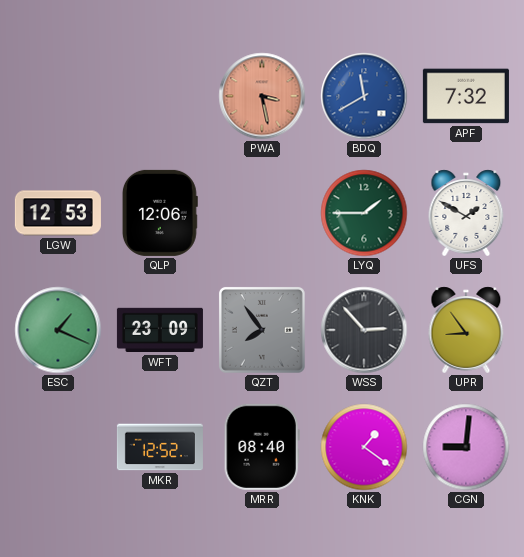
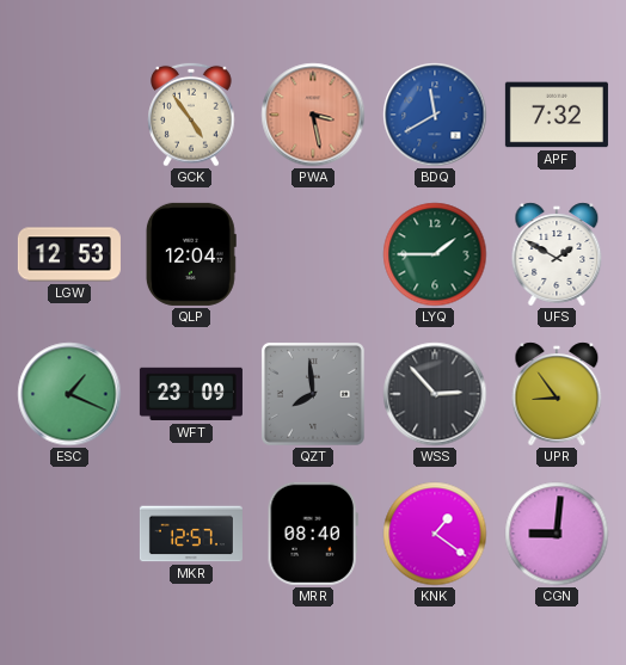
GCK: none -> 4:54
QLP: 12:06 -> 12:04
QZT: 7:54 -> 7:59
MKR: 12:52 -> 12:57
